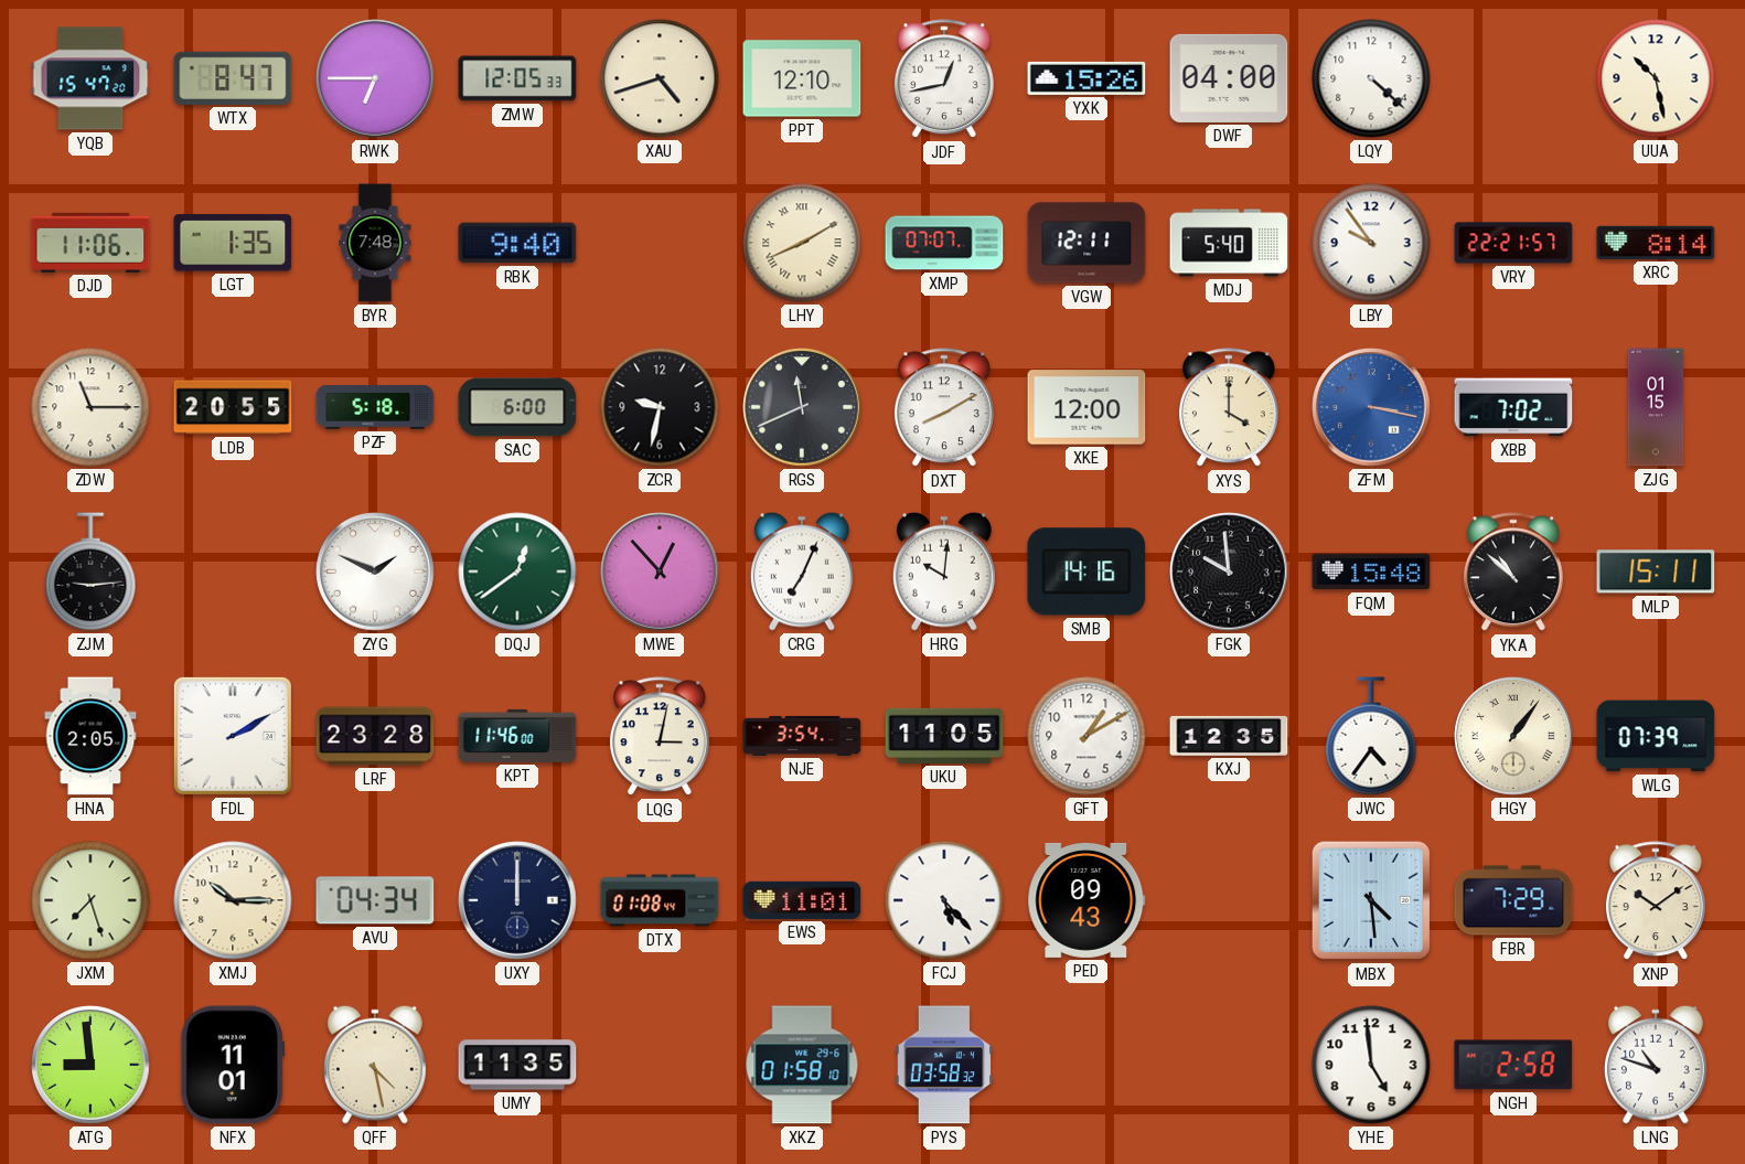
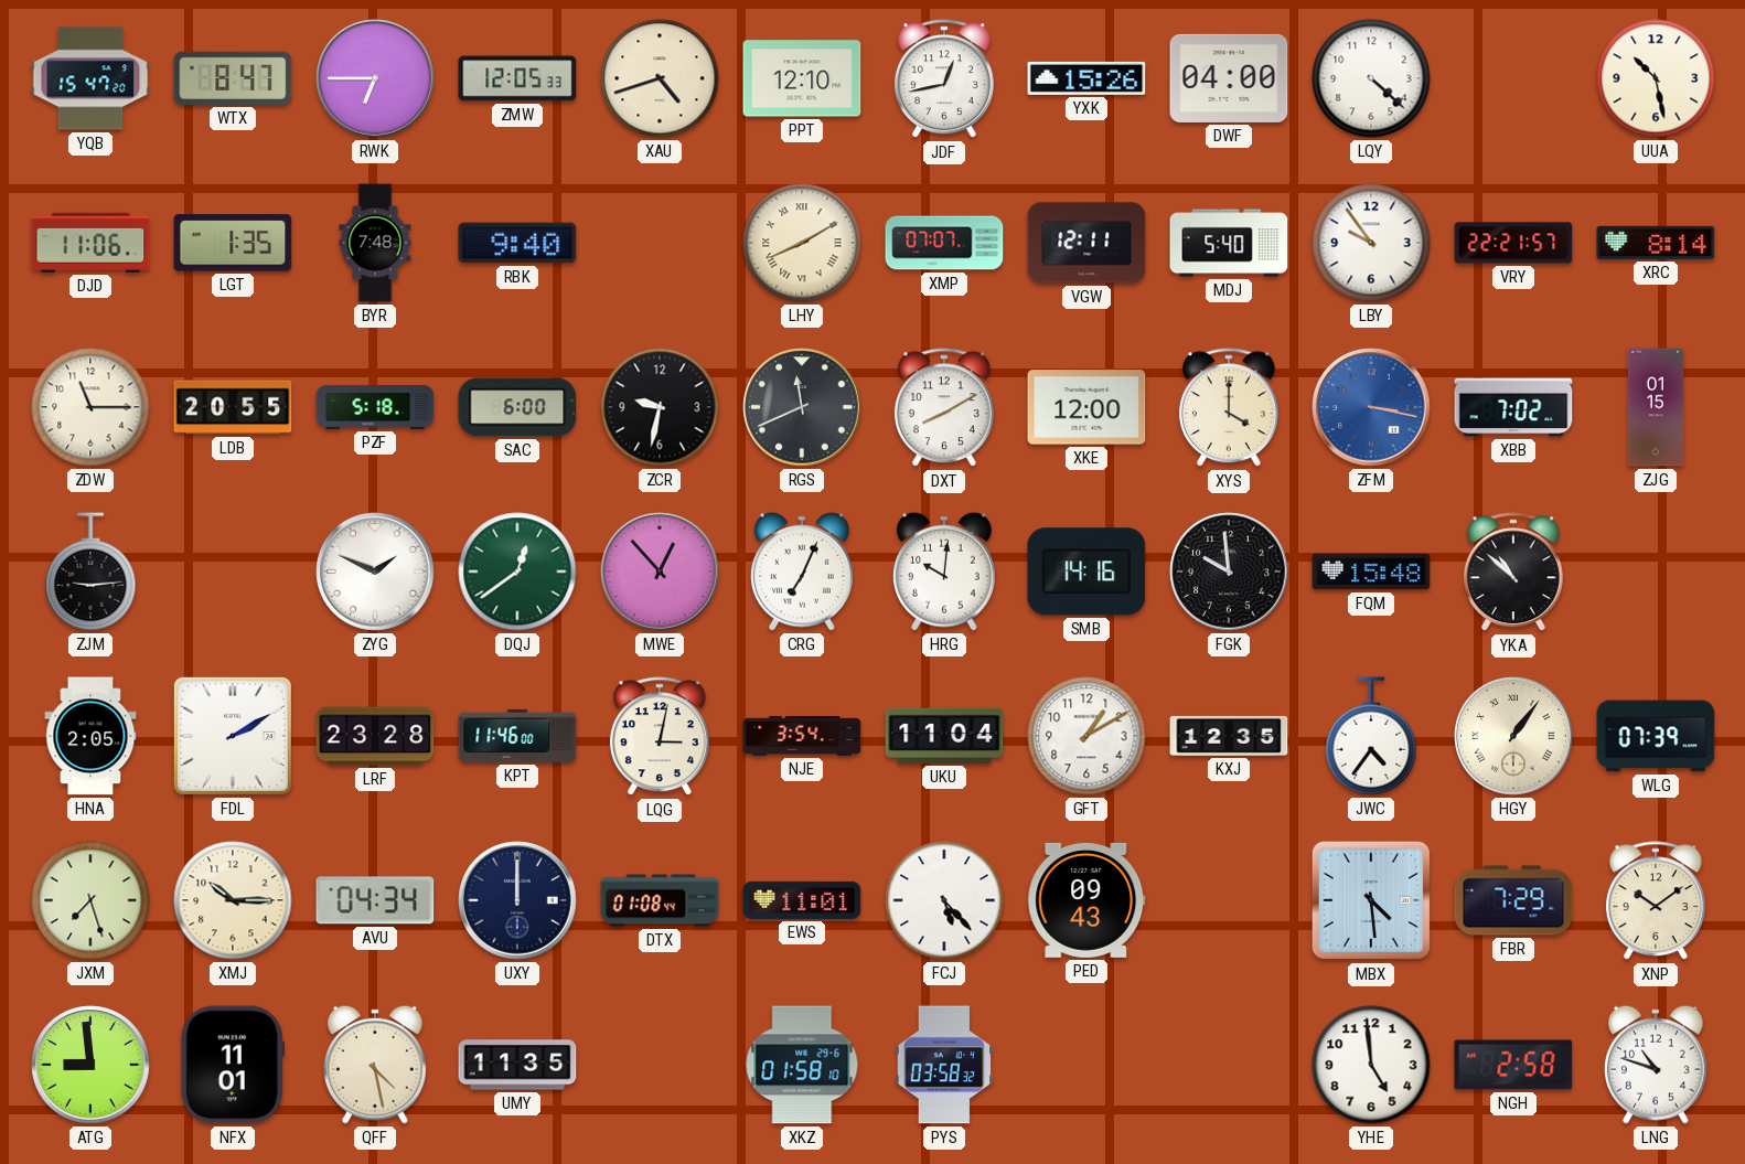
MLP: 15:11 -> none
UKU: 11:05 -> 11:04
